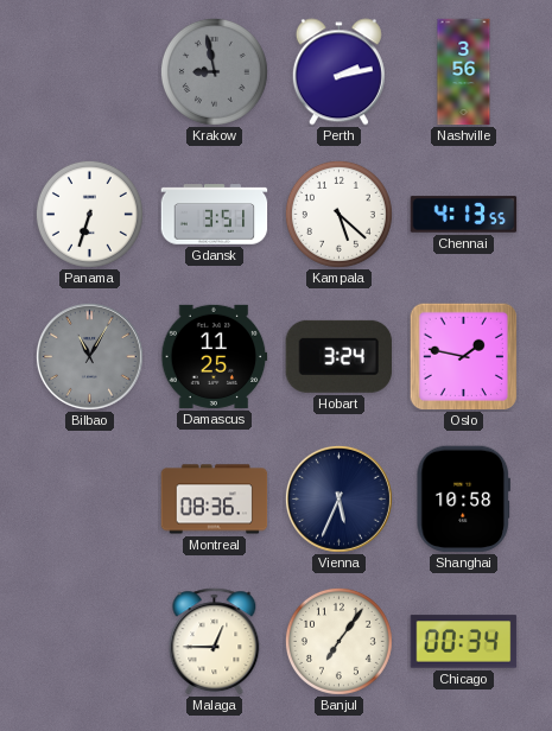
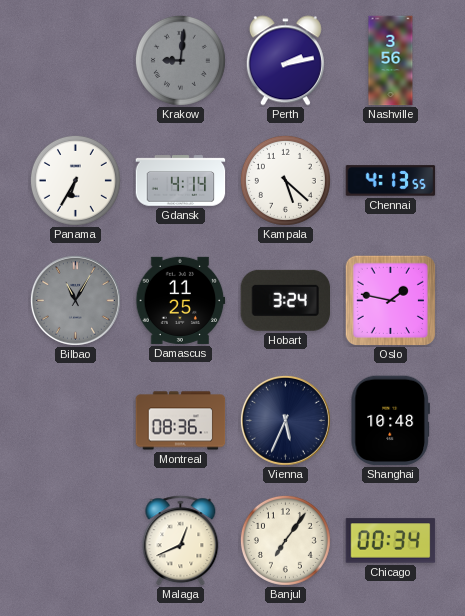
Krakow: 8:58 -> 9:01
Panama: 6:33 -> 6:35
Gdansk: 3:51 -> 4:14
Shanghai: 10:58 -> 10:48
Malaga: 12:45 -> 12:41
